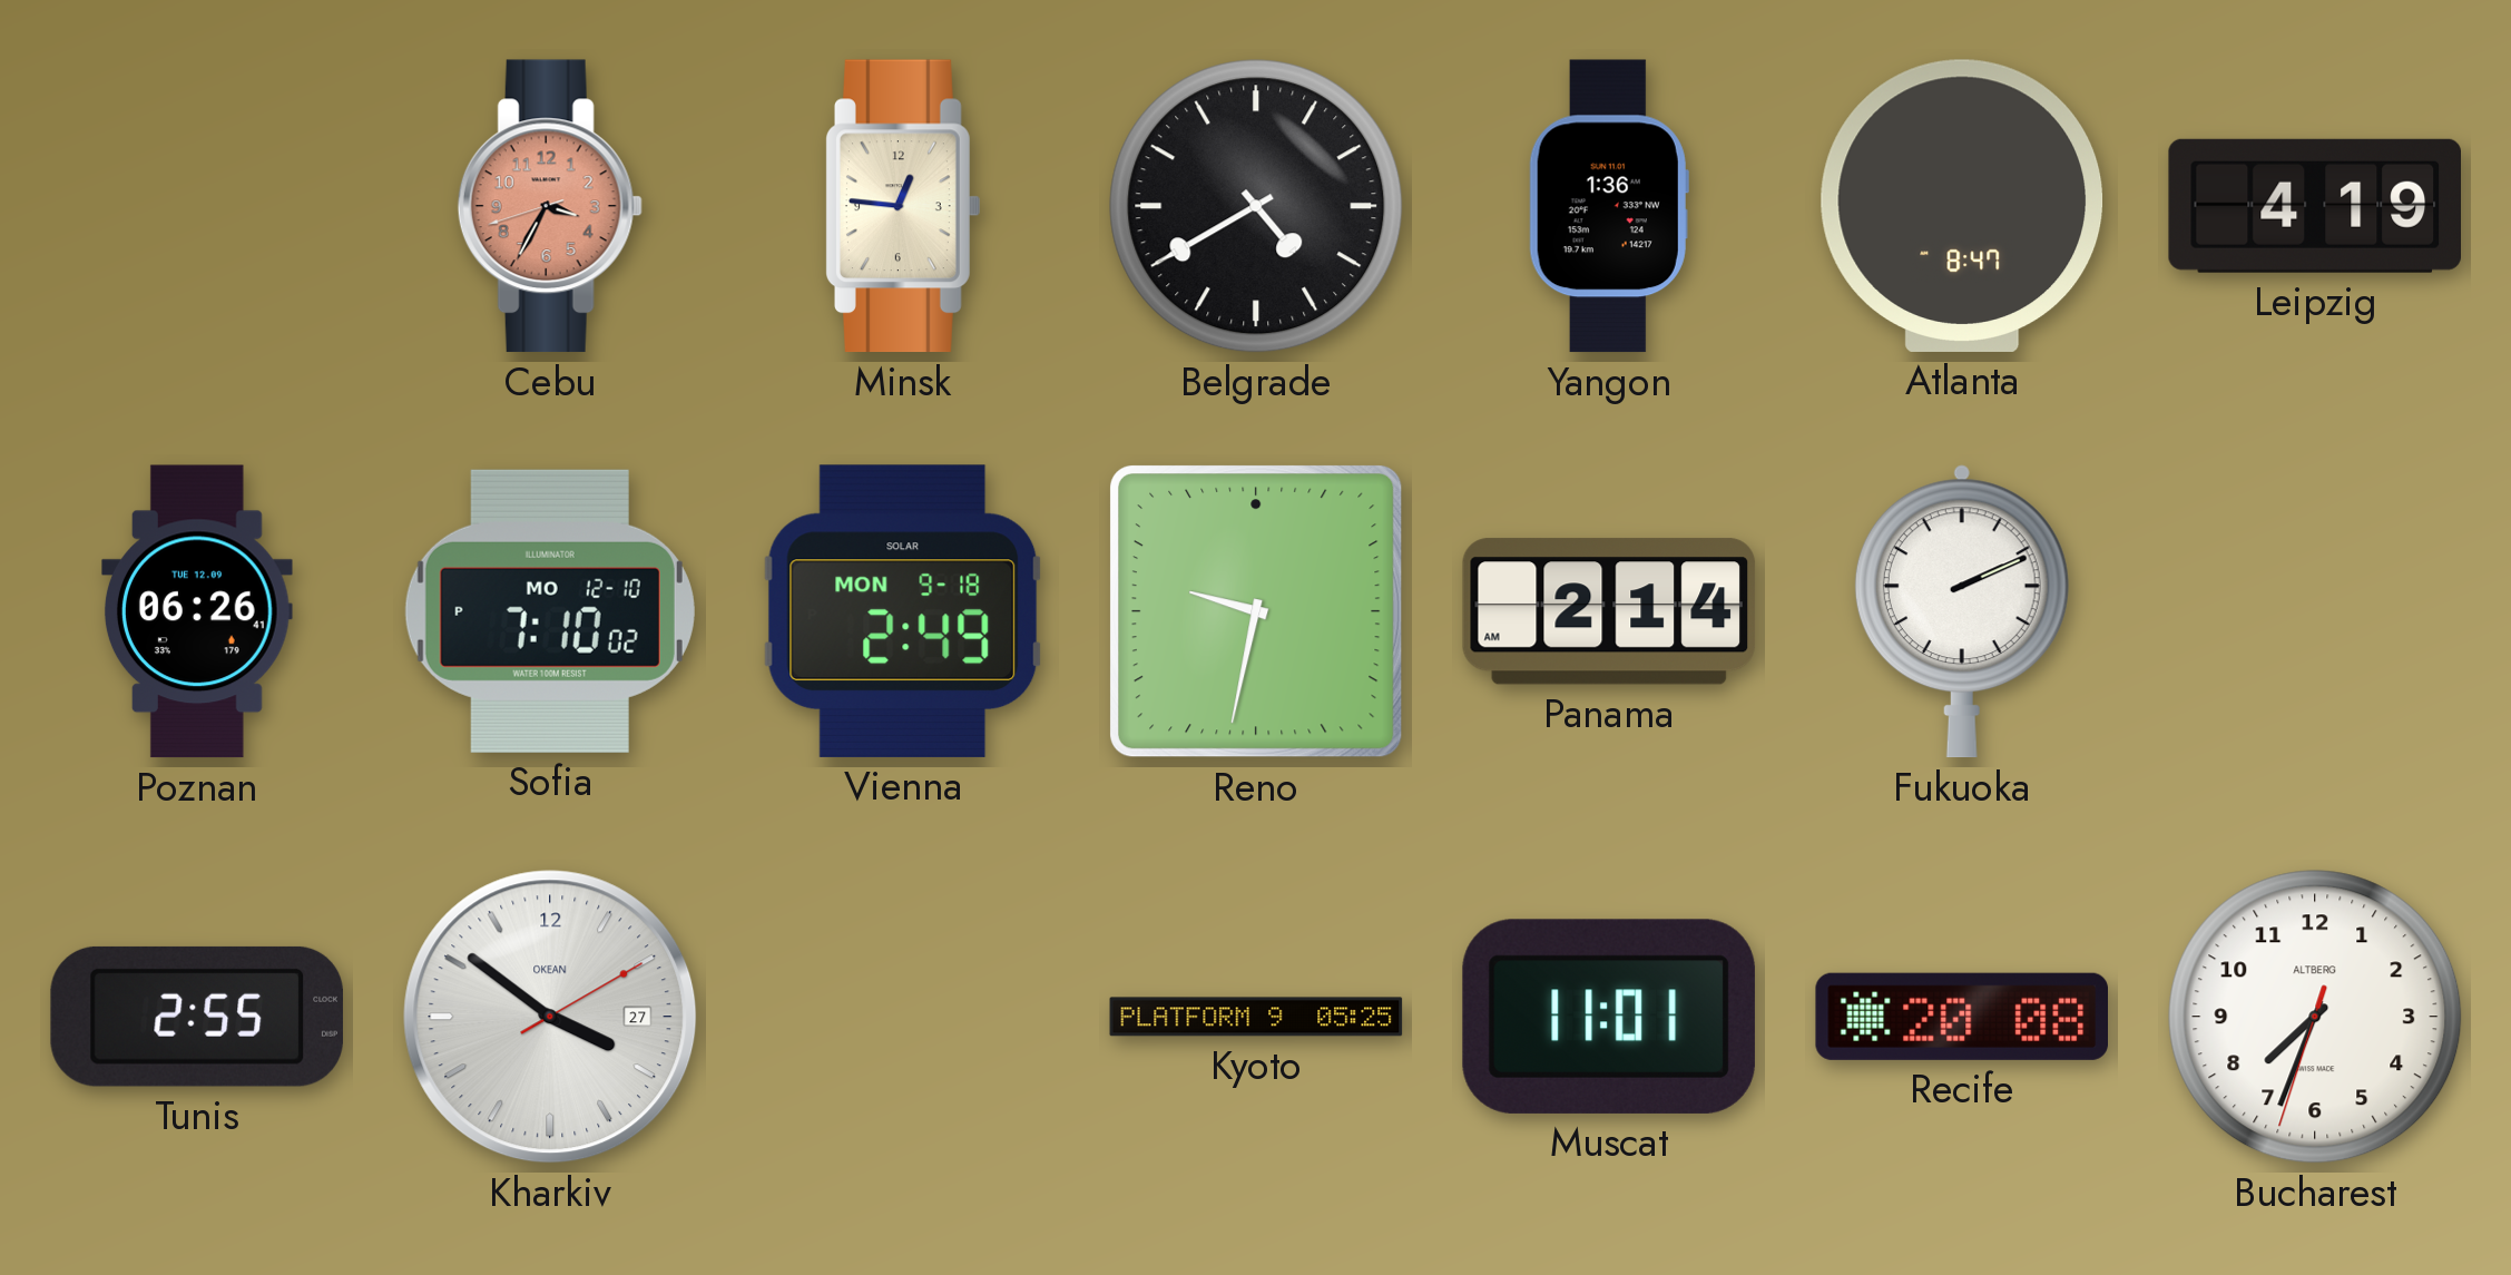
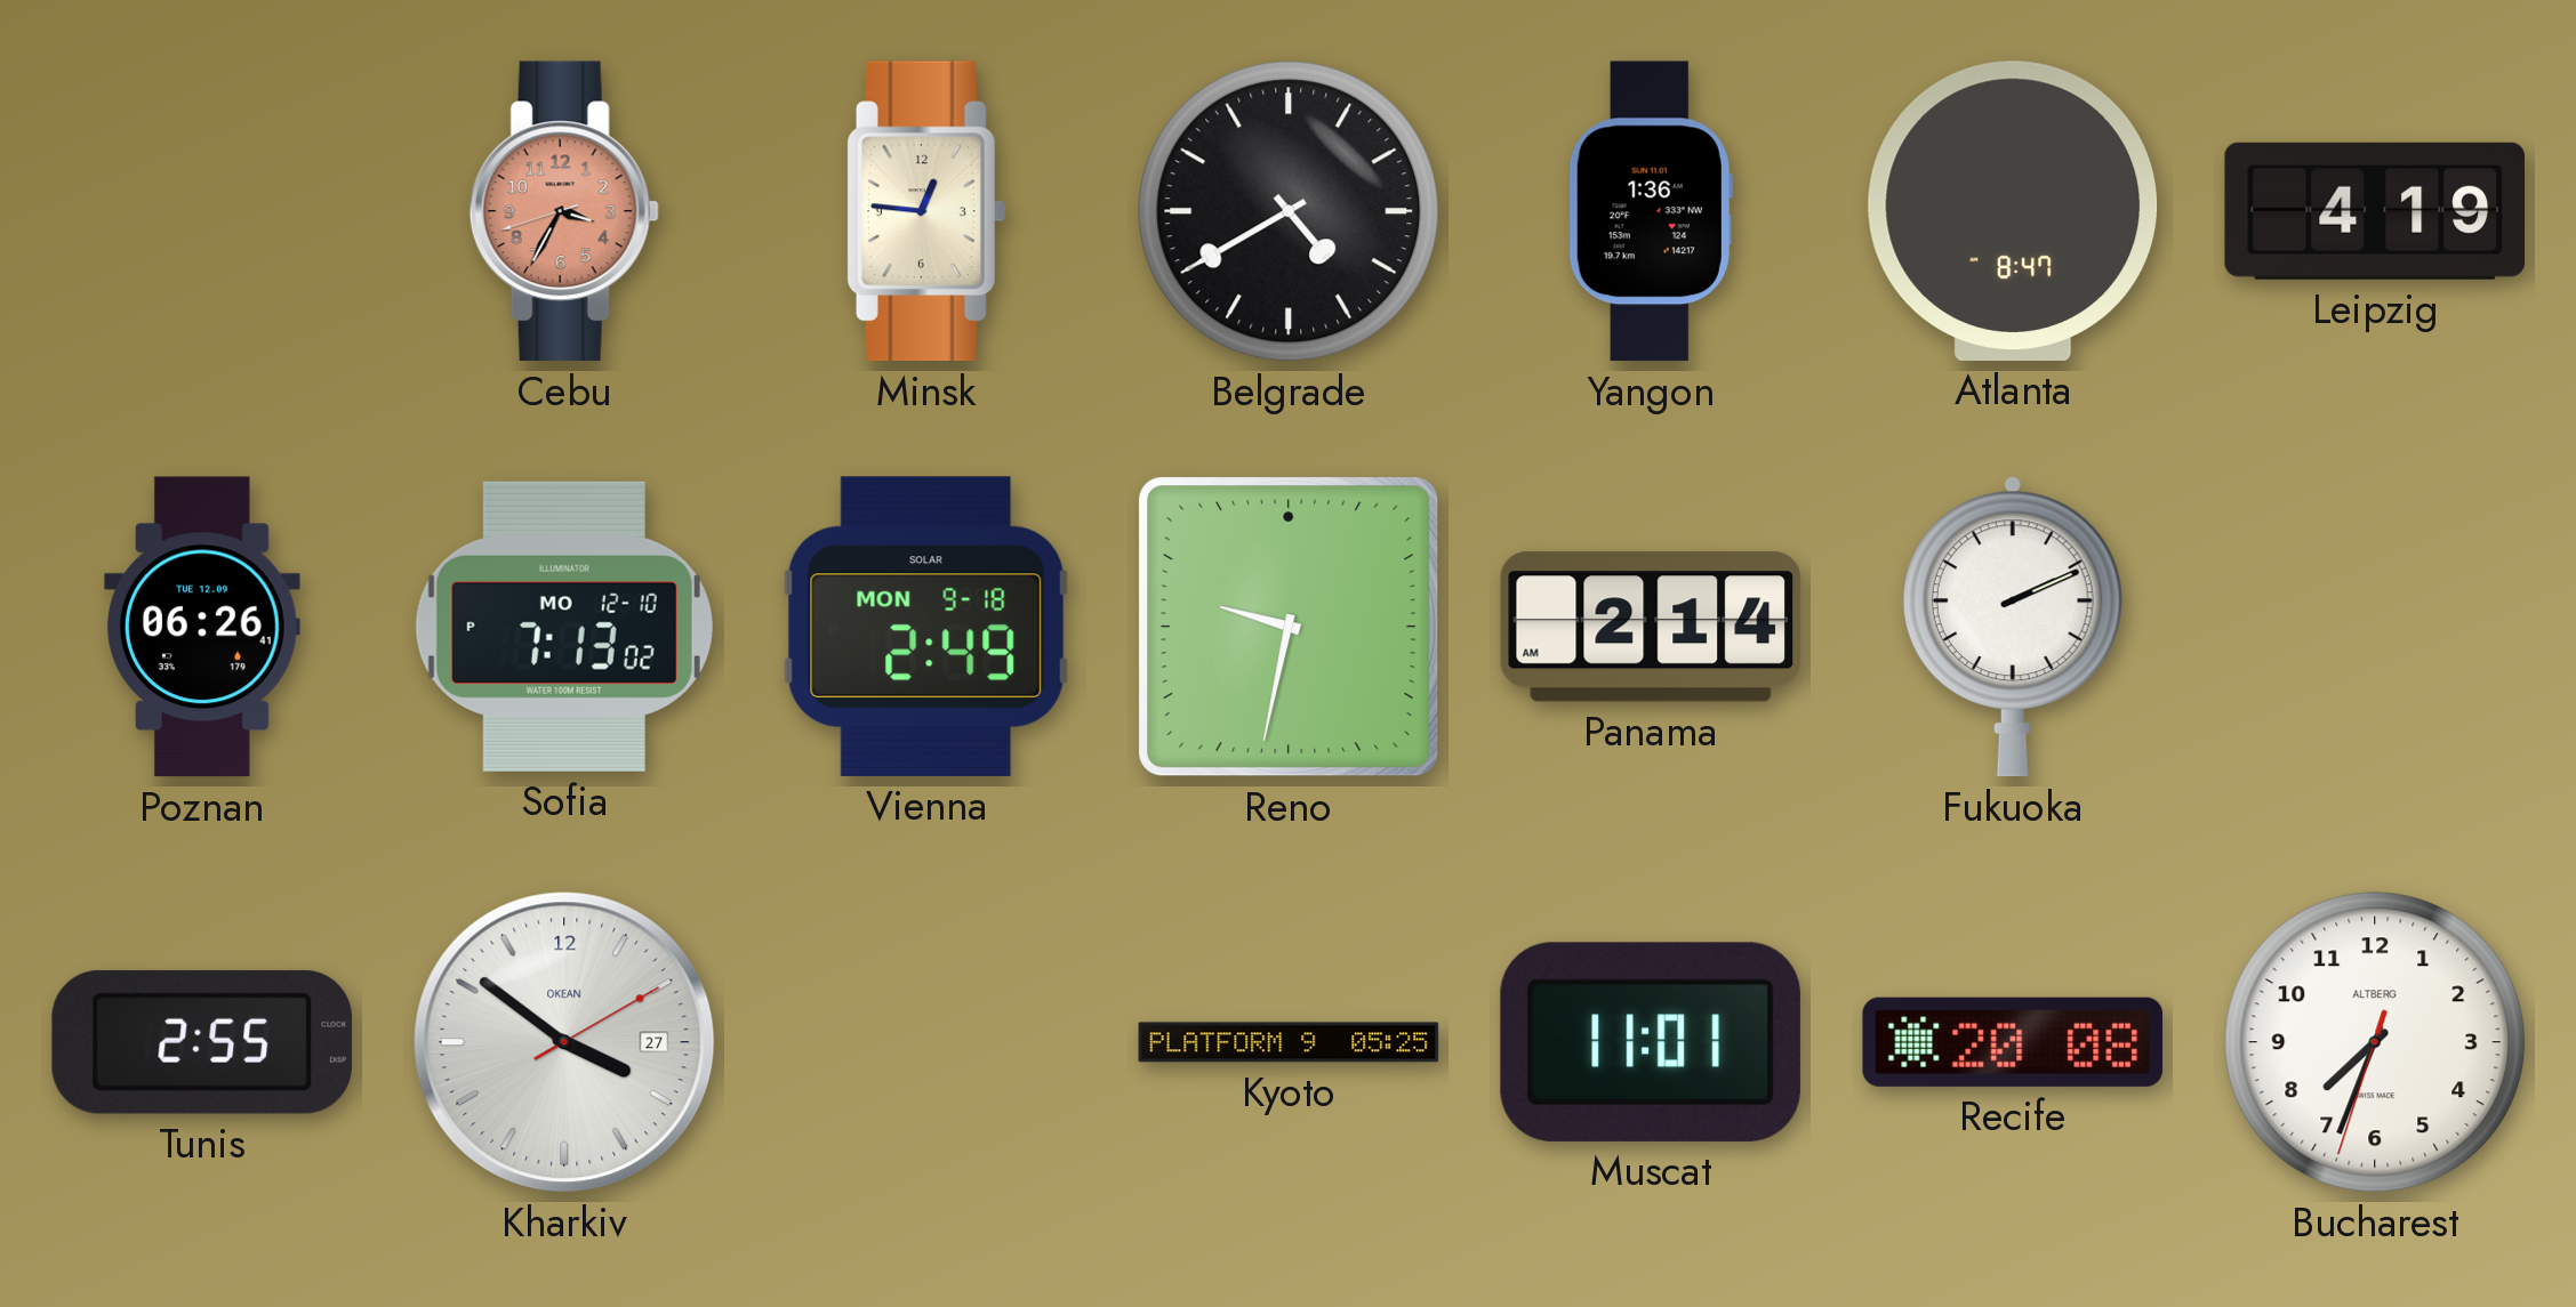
Sofia: 7:10 -> 7:13
